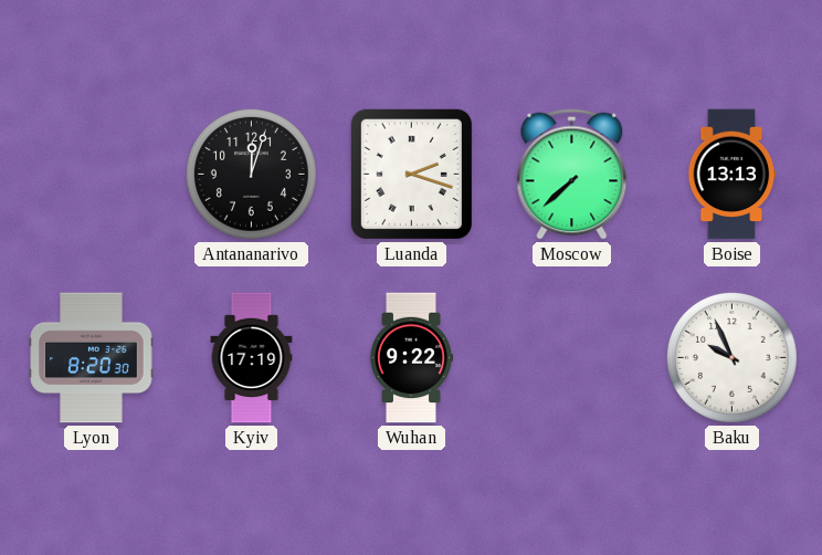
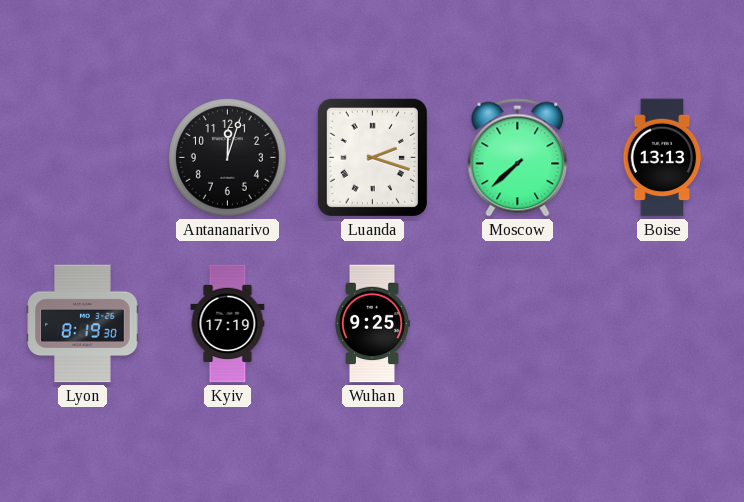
Lyon: 8:20 -> 8:19
Wuhan: 9:22 -> 9:25
Baku: 9:56 -> none
